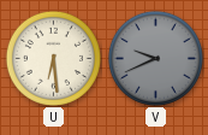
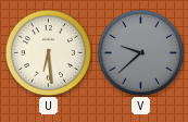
V: 9:41 -> 9:38
